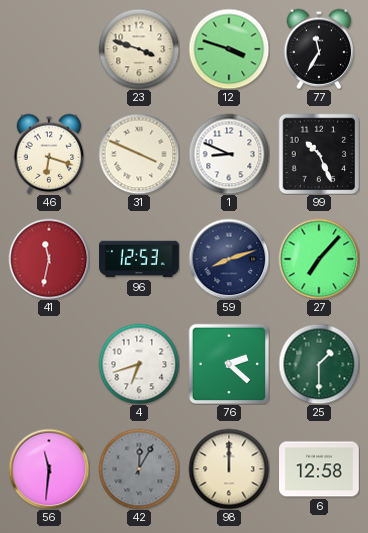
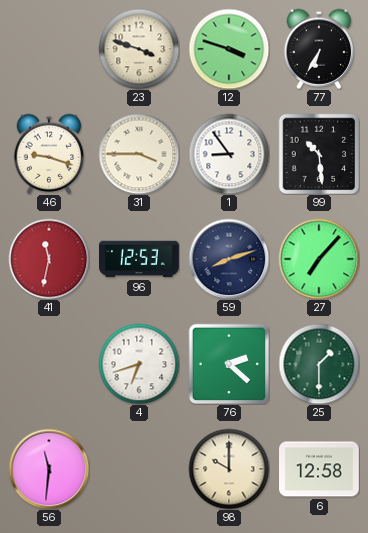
77: 11:35 -> 6:35
46: 6:18 -> 9:18
31: 3:49 -> 3:45
1: 8:49 -> 8:54
99: 10:26 -> 10:29
42: 12:05 -> none
98: 12:00 -> 10:00
